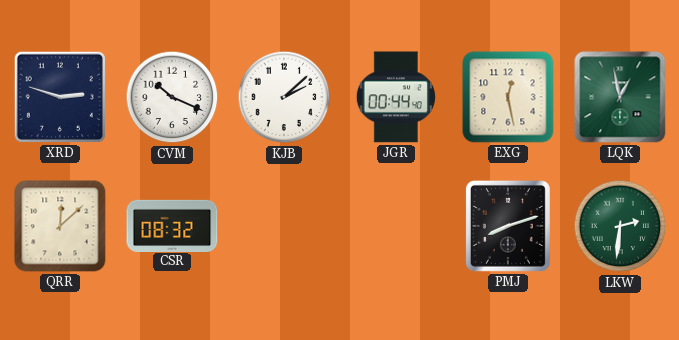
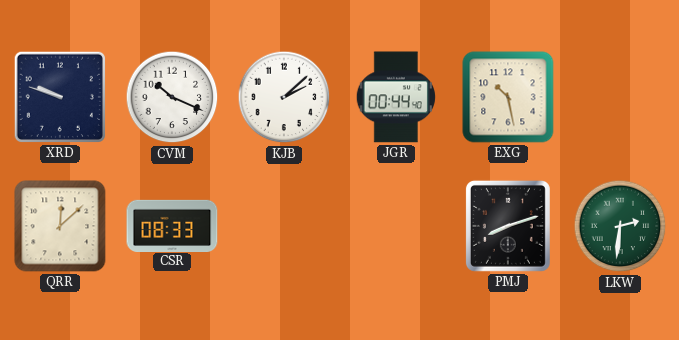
XRD: 2:48 -> 9:48
EXG: 12:28 -> 10:28
LQK: 12:58 -> none
CSR: 08:32 -> 08:33
